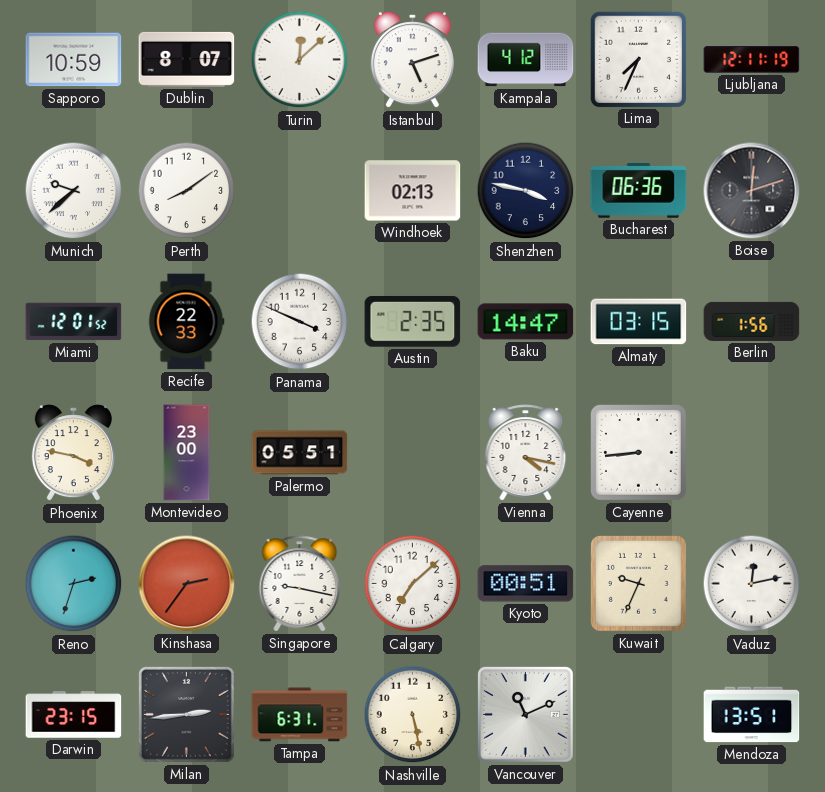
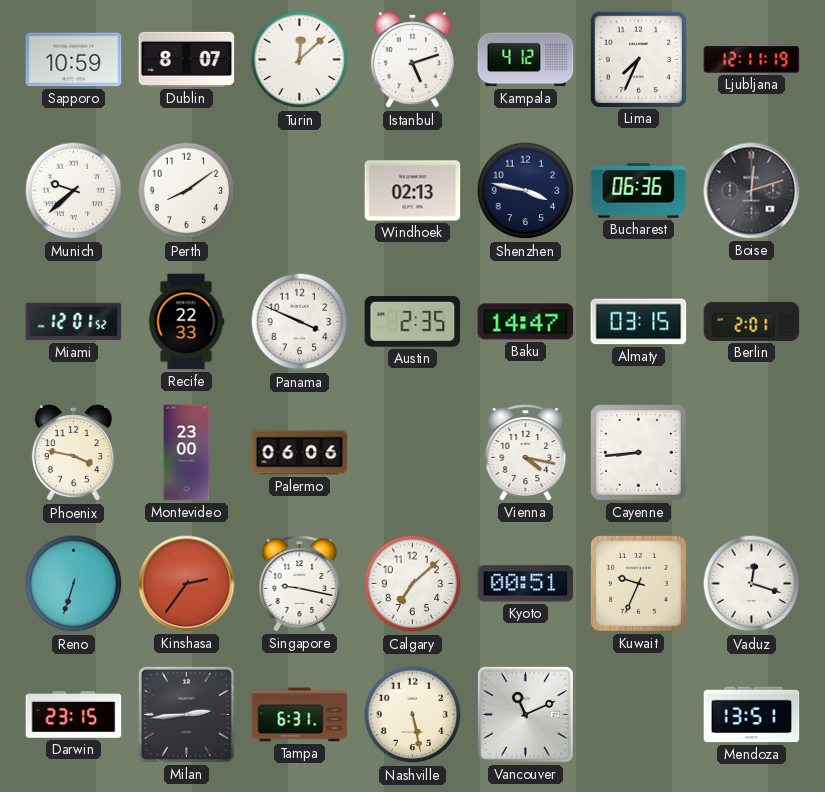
Berlin: 1:56 -> 2:01
Palermo: 05:51 -> 06:06
Reno: 2:33 -> 6:33
Vaduz: 12:13 -> 12:18
